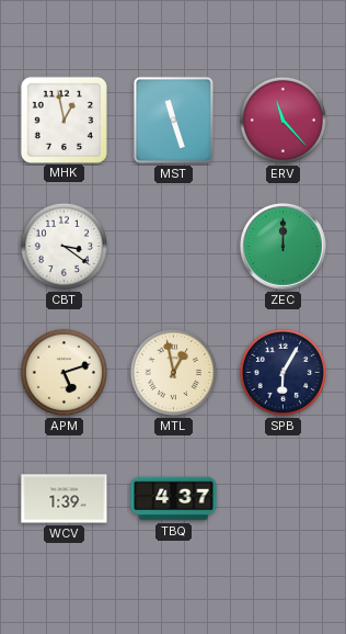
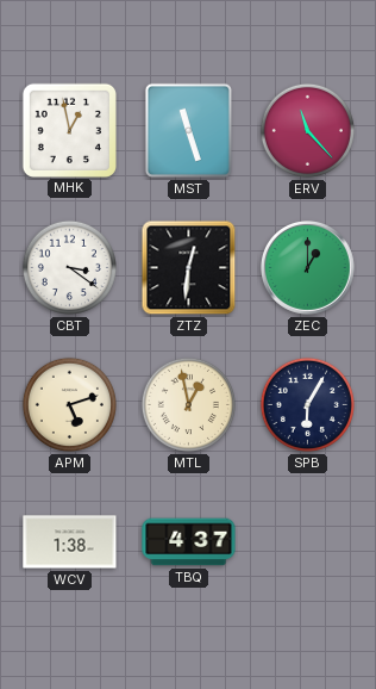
ZTZ: none -> 12:31
ZEC: 12:00 -> 1:00
WCV: 1:39 -> 1:38
